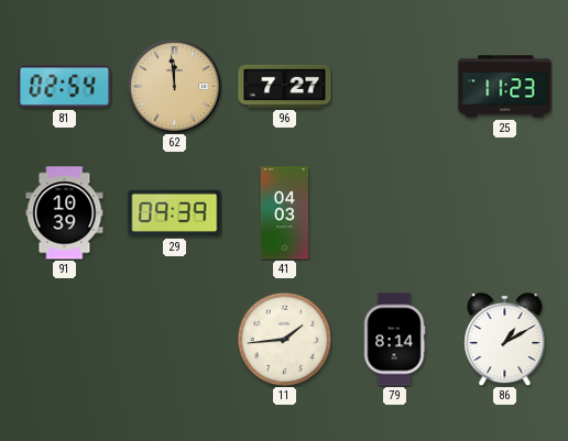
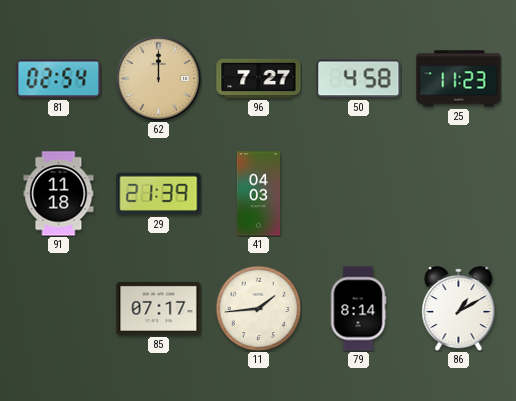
62: 11:59 -> 12:00
50: none -> 4:58
91: 10:39 -> 11:18
29: 09:39 -> 21:39
85: none -> 07:17
